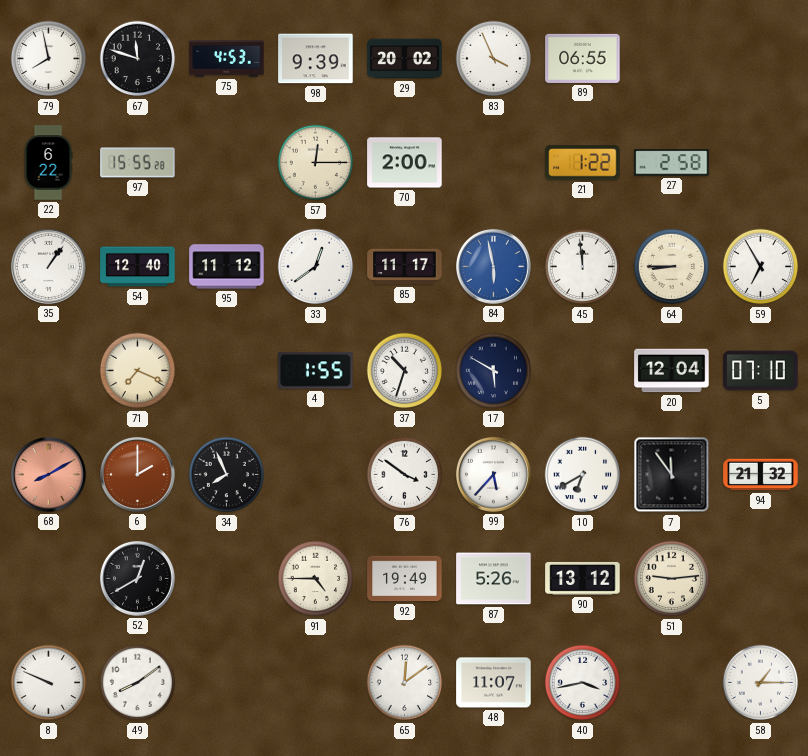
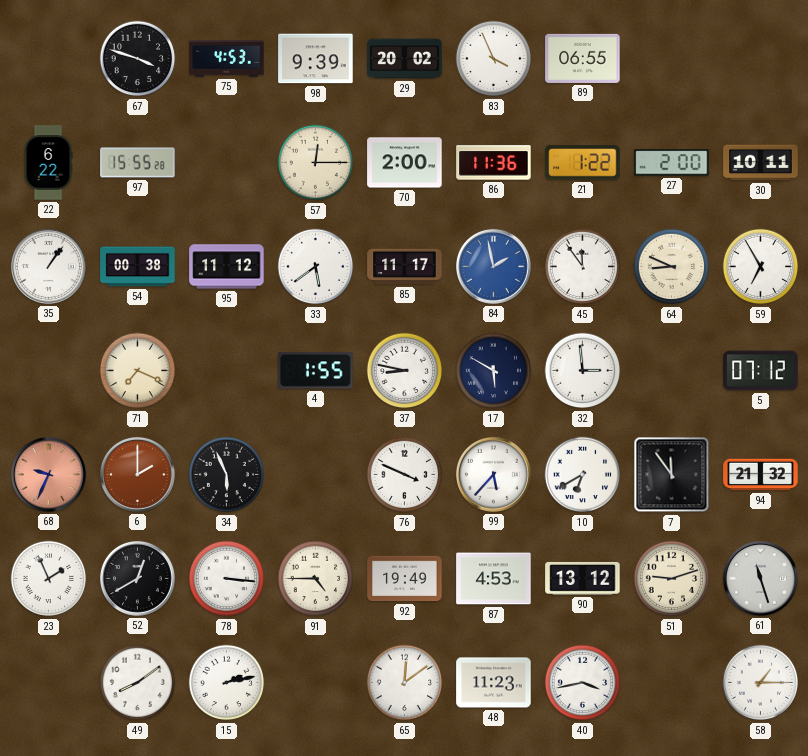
79: 7:58 -> none
67: 11:48 -> 3:48
86: none -> 11:36
27: 2:58 -> 2:00
30: none -> 10:11
54: 12:40 -> 00:38
33: 12:39 -> 5:39
84: 5:58 -> 1:58
45: 11:59 -> 11:54
64: 8:45 -> 8:49
37: 10:33 -> 8:47
32: none -> 2:59
20: 12:04 -> none
5: 07:10 -> 07:12
68: 8:10 -> 9:34
34: 7:56 -> 5:56
76: 3:51 -> 3:49
23: none -> 1:56
78: none -> 3:16
87: 5:26 -> 4:53
51: 9:14 -> 9:12
61: none -> 11:27
8: 9:49 -> none
15: none -> 2:13
48: 11:07 -> 11:23
